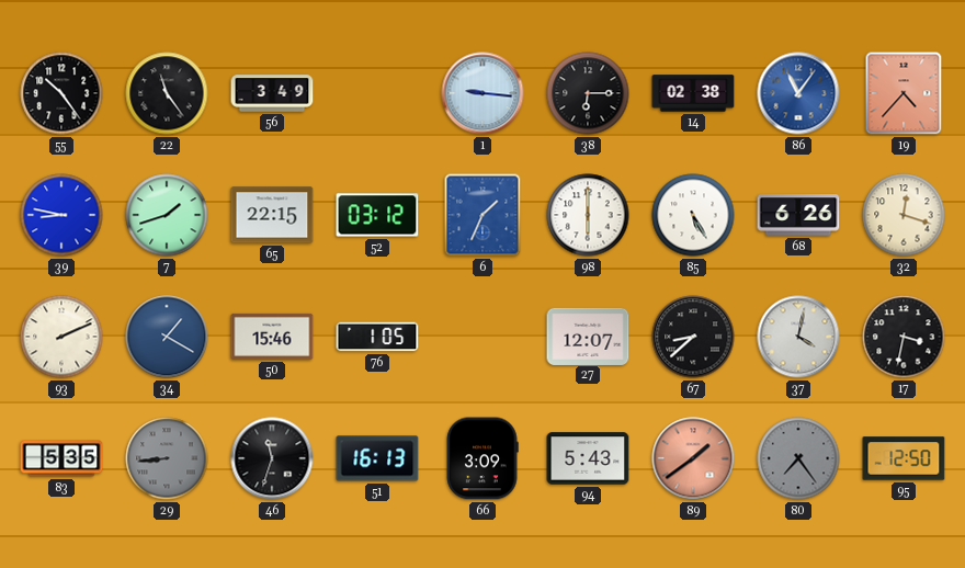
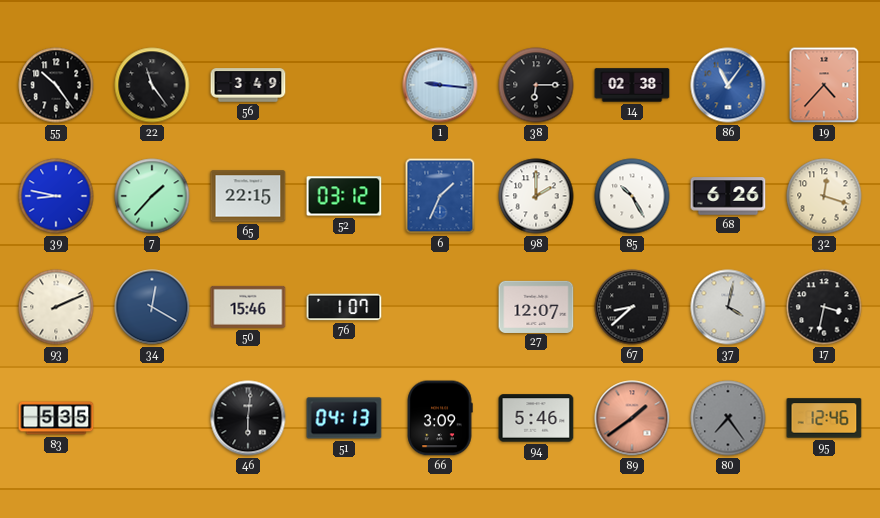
7: 1:42 -> 1:37
98: 6:00 -> 2:00
85: 5:25 -> 10:25
34: 1:20 -> 12:20
76: 1:05 -> 1:07
29: 8:44 -> none
46: 11:33 -> 6:01
51: 16:13 -> 04:13
94: 5:43 -> 5:46
95: 12:50 -> 12:46
